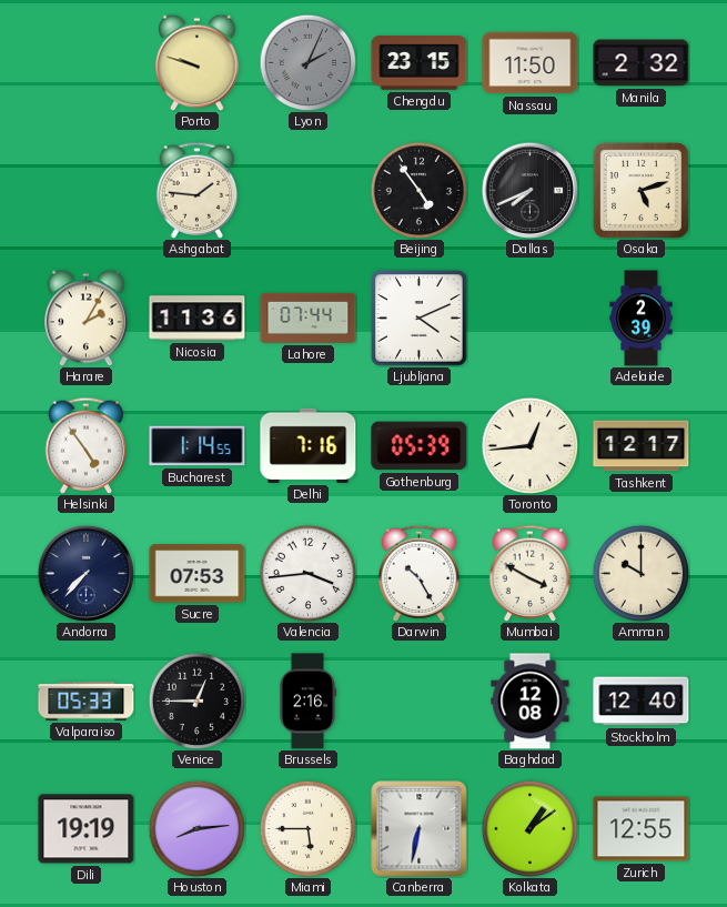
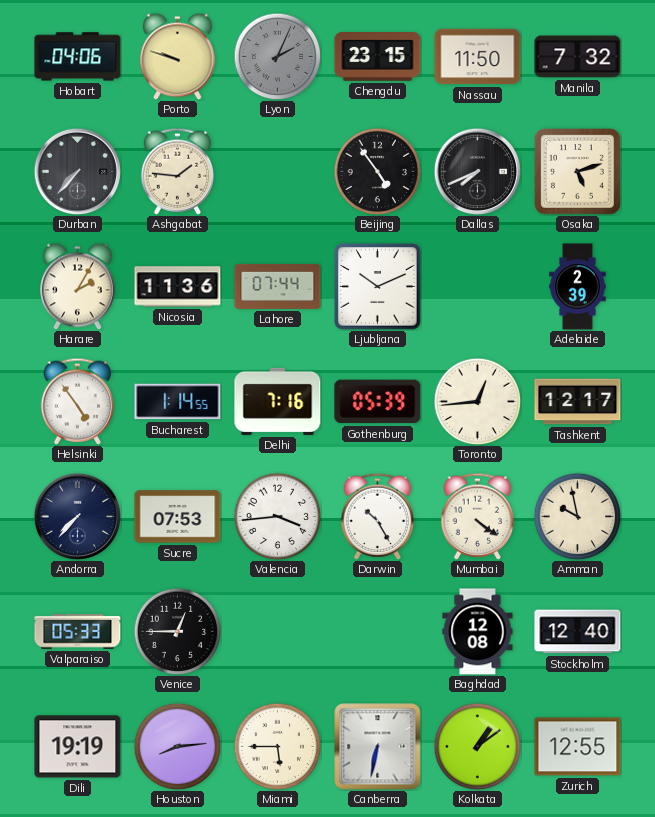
Hobart: none -> 04:06
Manila: 2:32 -> 7:32
Durban: none -> 7:37
Ljubljana: 4:11 -> 10:11
Mumbai: 3:50 -> 4:21
Amman: 10:00 -> 9:58
Brussels: 2:16 -> none
